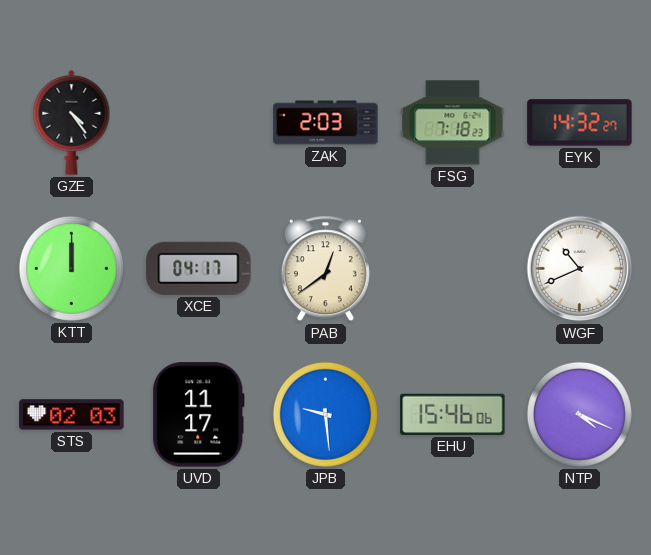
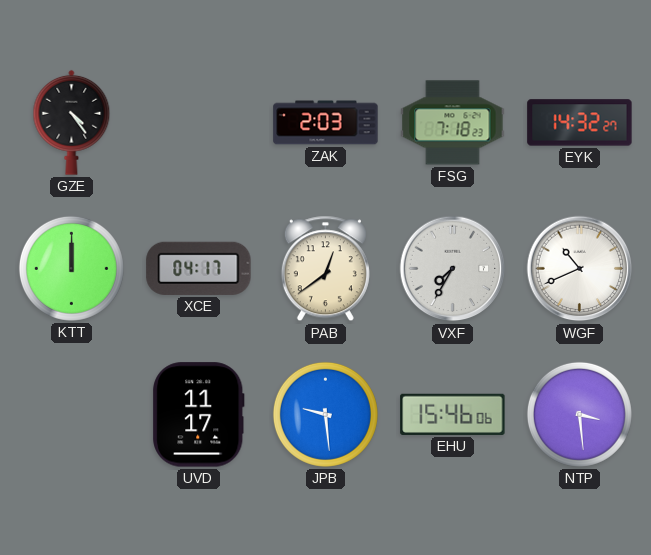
VXF: none -> 7:35
STS: 02:03 -> none
NTP: 4:19 -> 3:29
